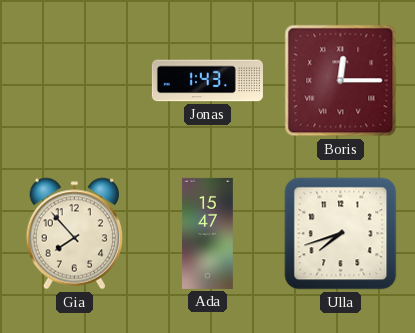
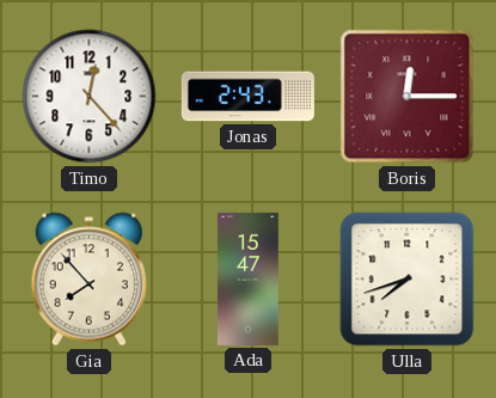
Timo: none -> 12:23
Jonas: 1:43 -> 2:43
